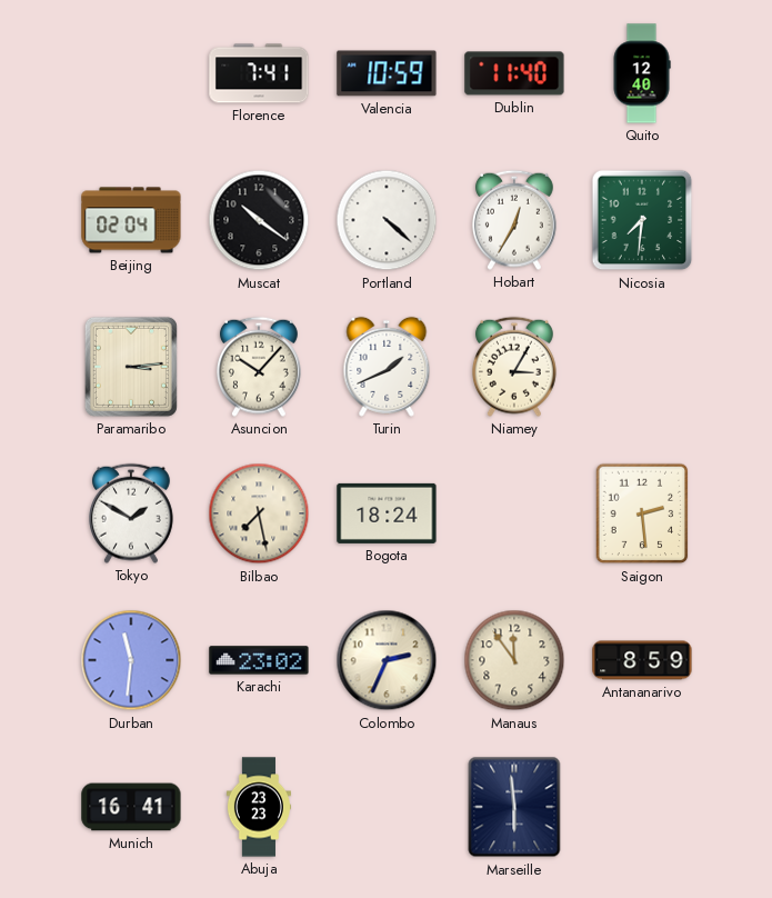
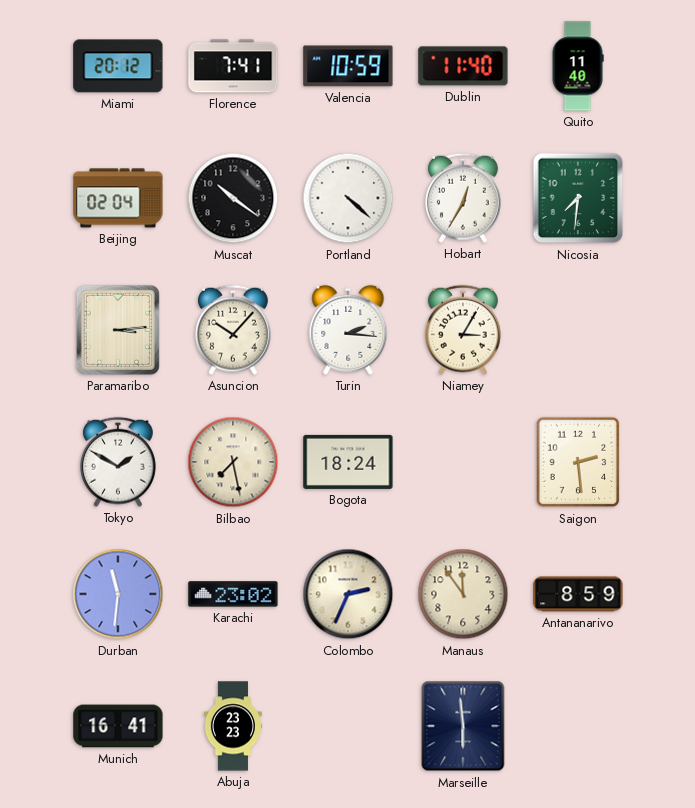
Miami: none -> 20:12
Quito: 12:40 -> 11:40
Turin: 1:41 -> 2:16
